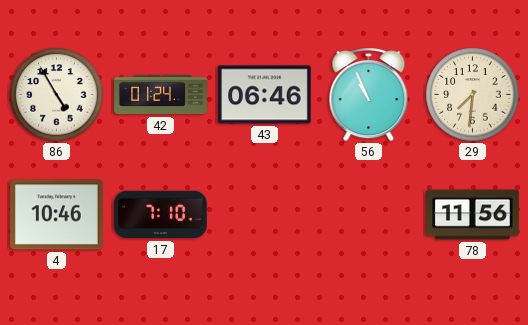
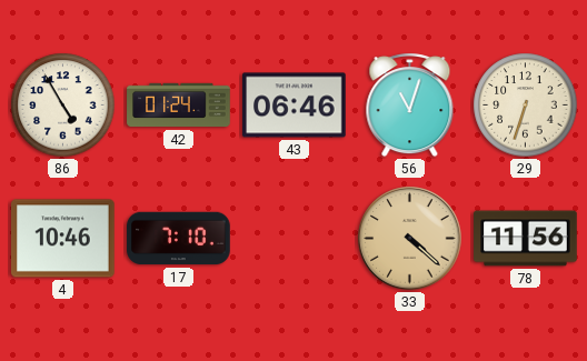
56: 10:56 -> 11:03
29: 7:31 -> 6:33
33: none -> 4:22
